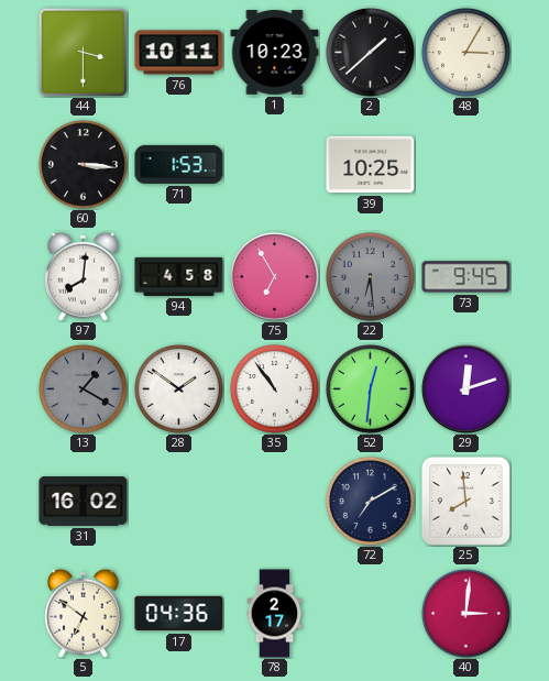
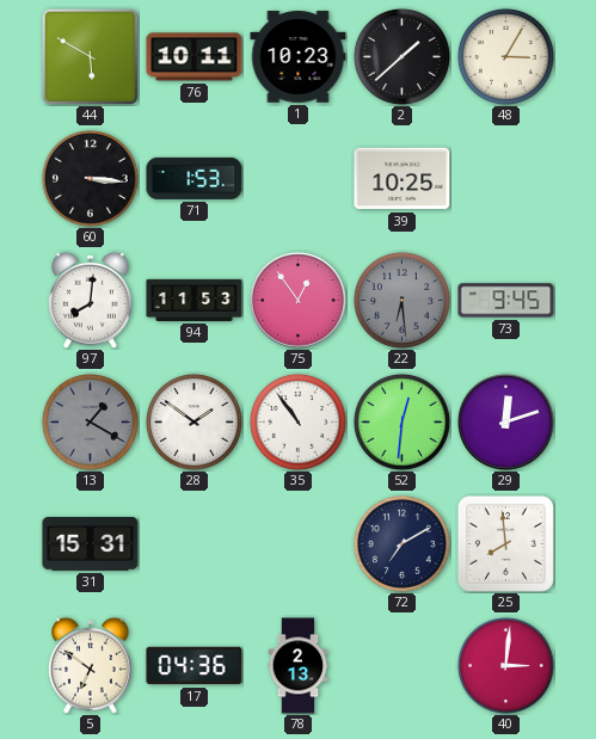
44: 3:30 -> 5:50
94: 4:58 -> 11:53
75: 6:55 -> 12:54
31: 16:02 -> 15:31
78: 2:17 -> 2:13
